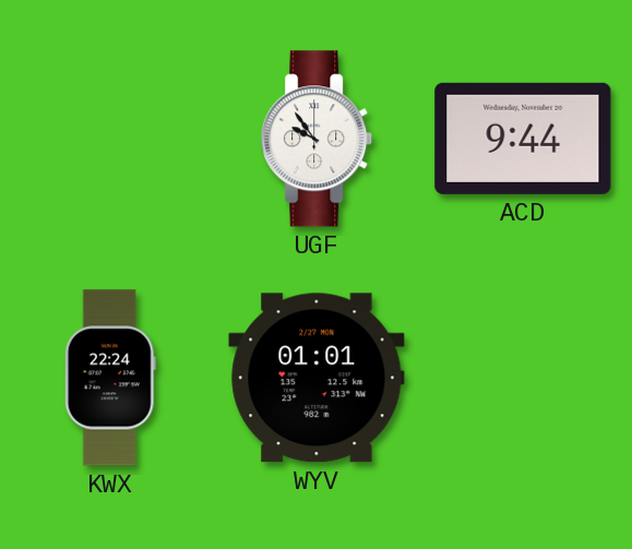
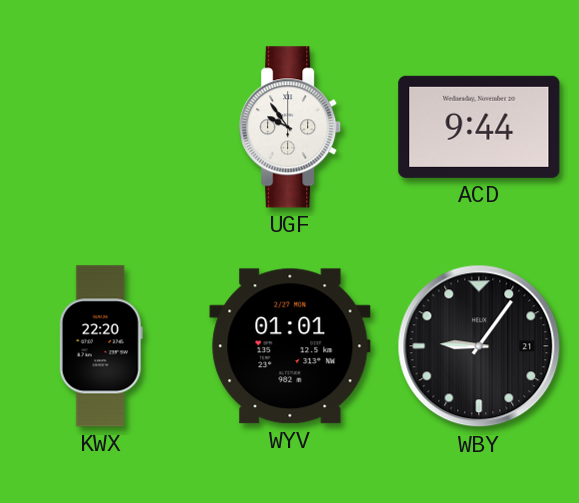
KWX: 22:24 -> 22:20
WBY: none -> 9:06
